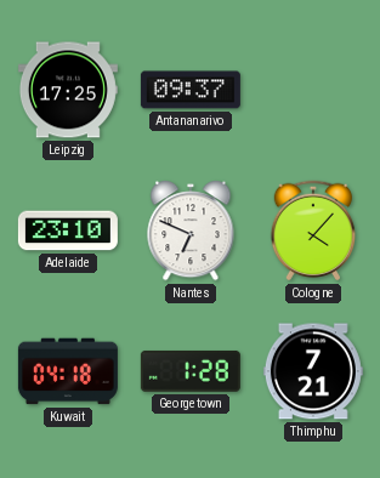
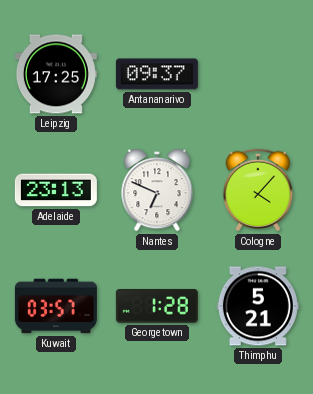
Adelaide: 23:10 -> 23:13
Kuwait: 04:18 -> 03:57
Thimphu: 7:21 -> 5:21
